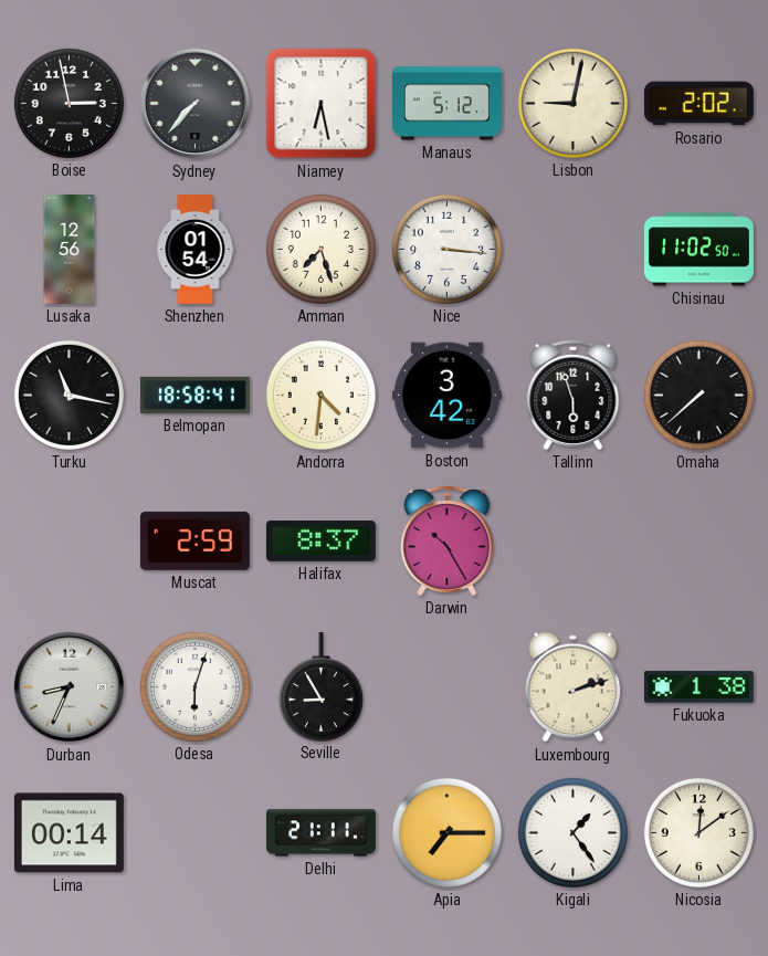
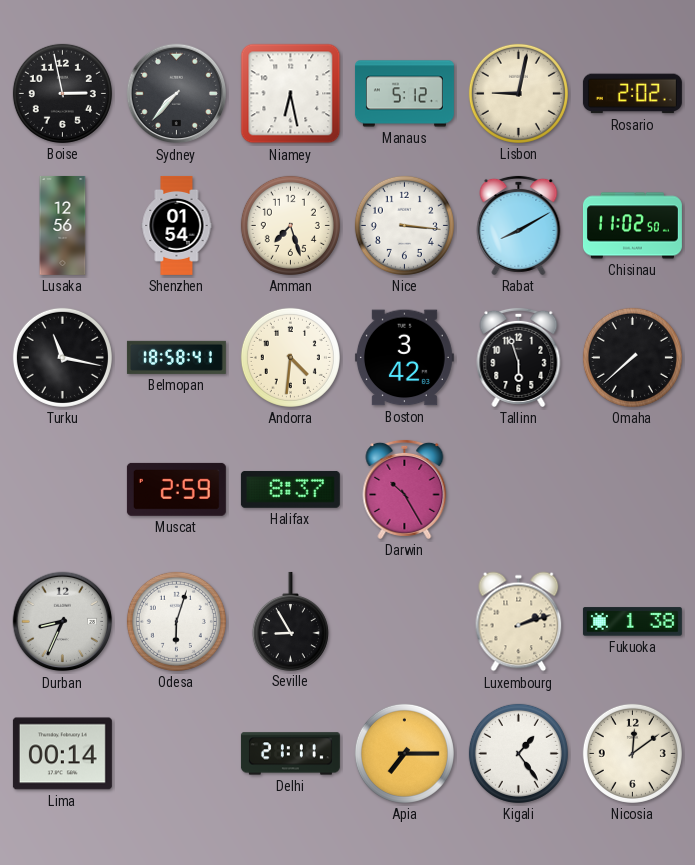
Rabat: none -> 8:10
